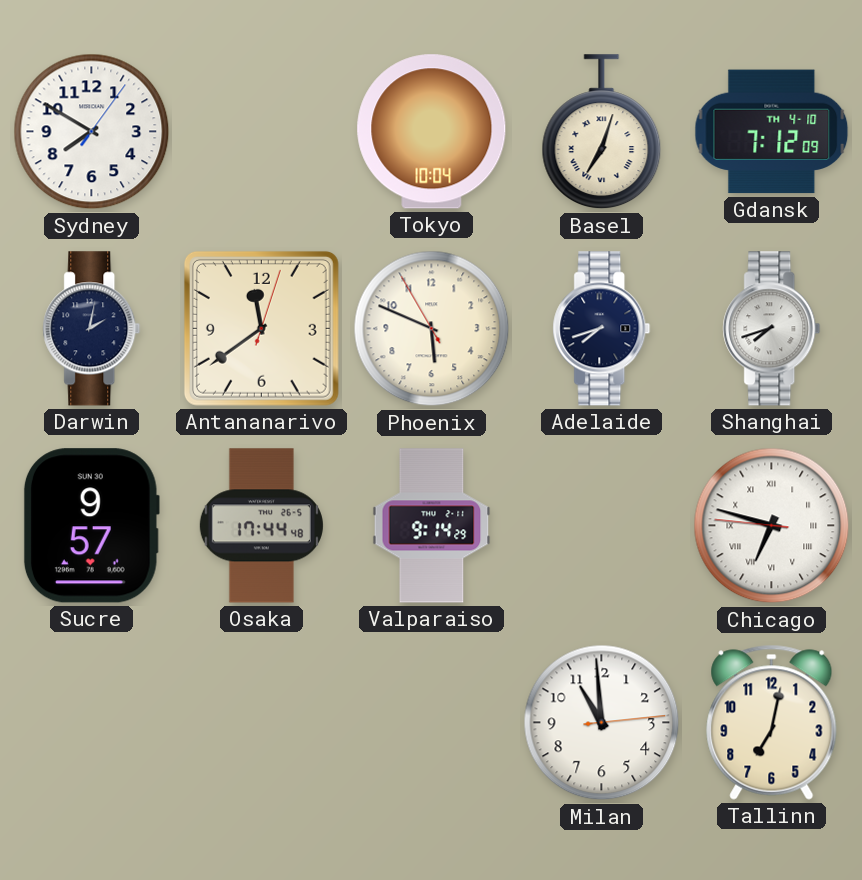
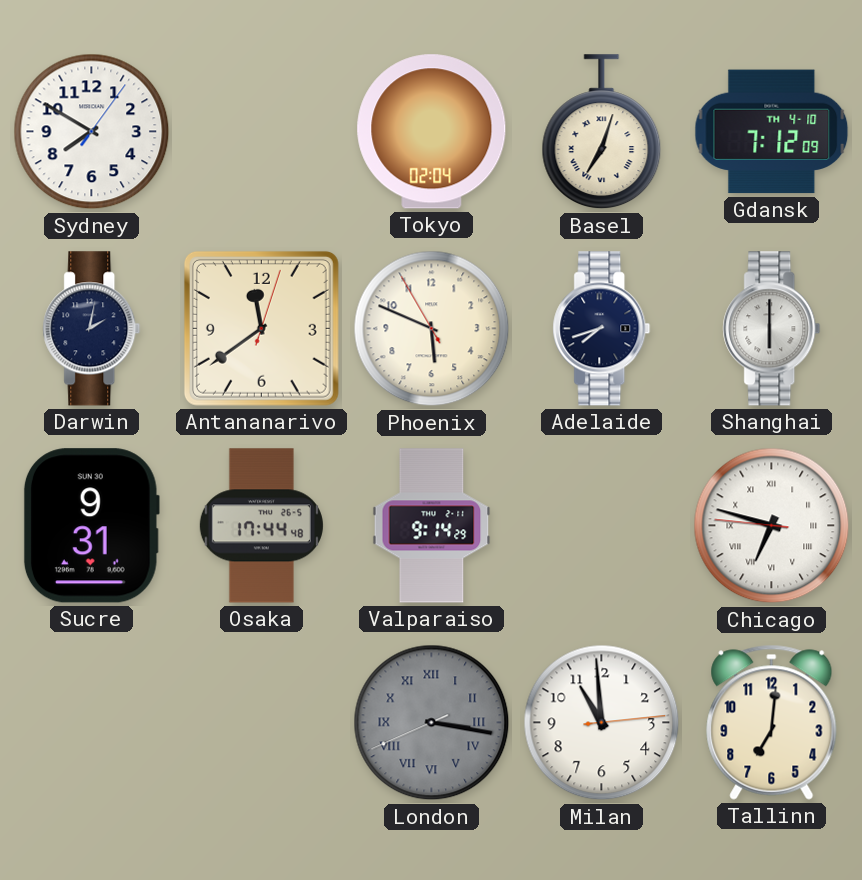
Tokyo: 10:04 -> 02:04
Shanghai: 7:42 -> 6:00
Sucre: 9:57 -> 9:31
London: none -> 3:16
Tallinn: 7:02 -> 7:01
